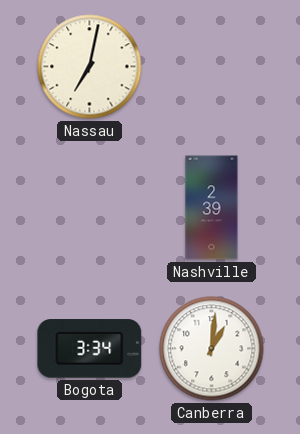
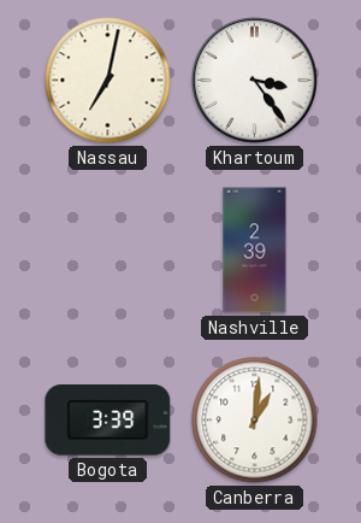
Khartoum: none -> 3:24
Bogota: 3:34 -> 3:39
